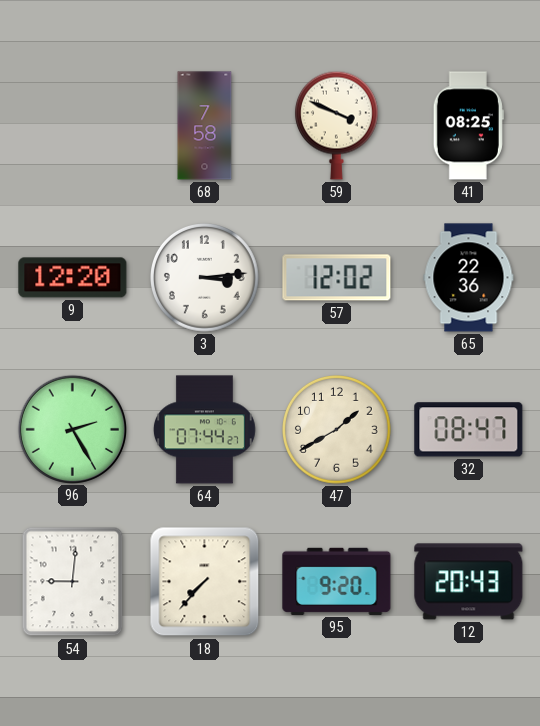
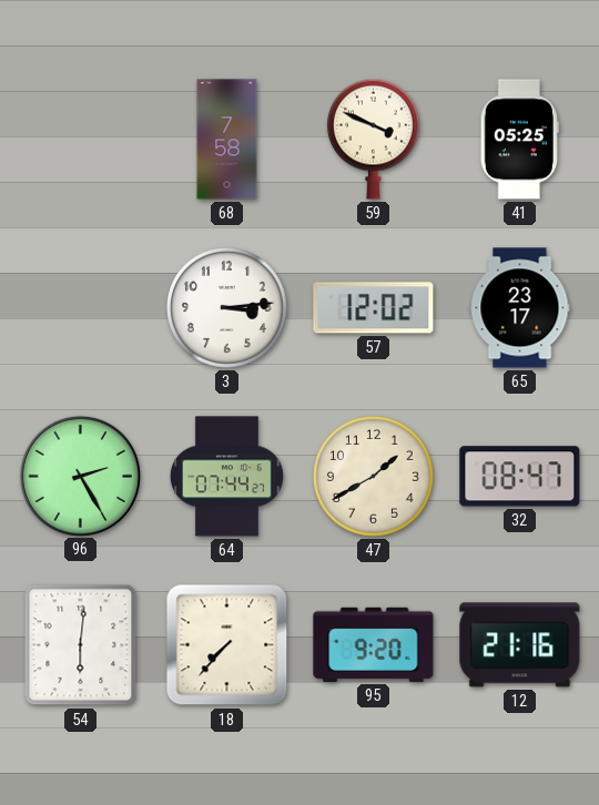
41: 08:25 -> 05:25
9: 12:20 -> none
65: 22:36 -> 23:17
54: 9:01 -> 6:01
12: 20:43 -> 21:16
